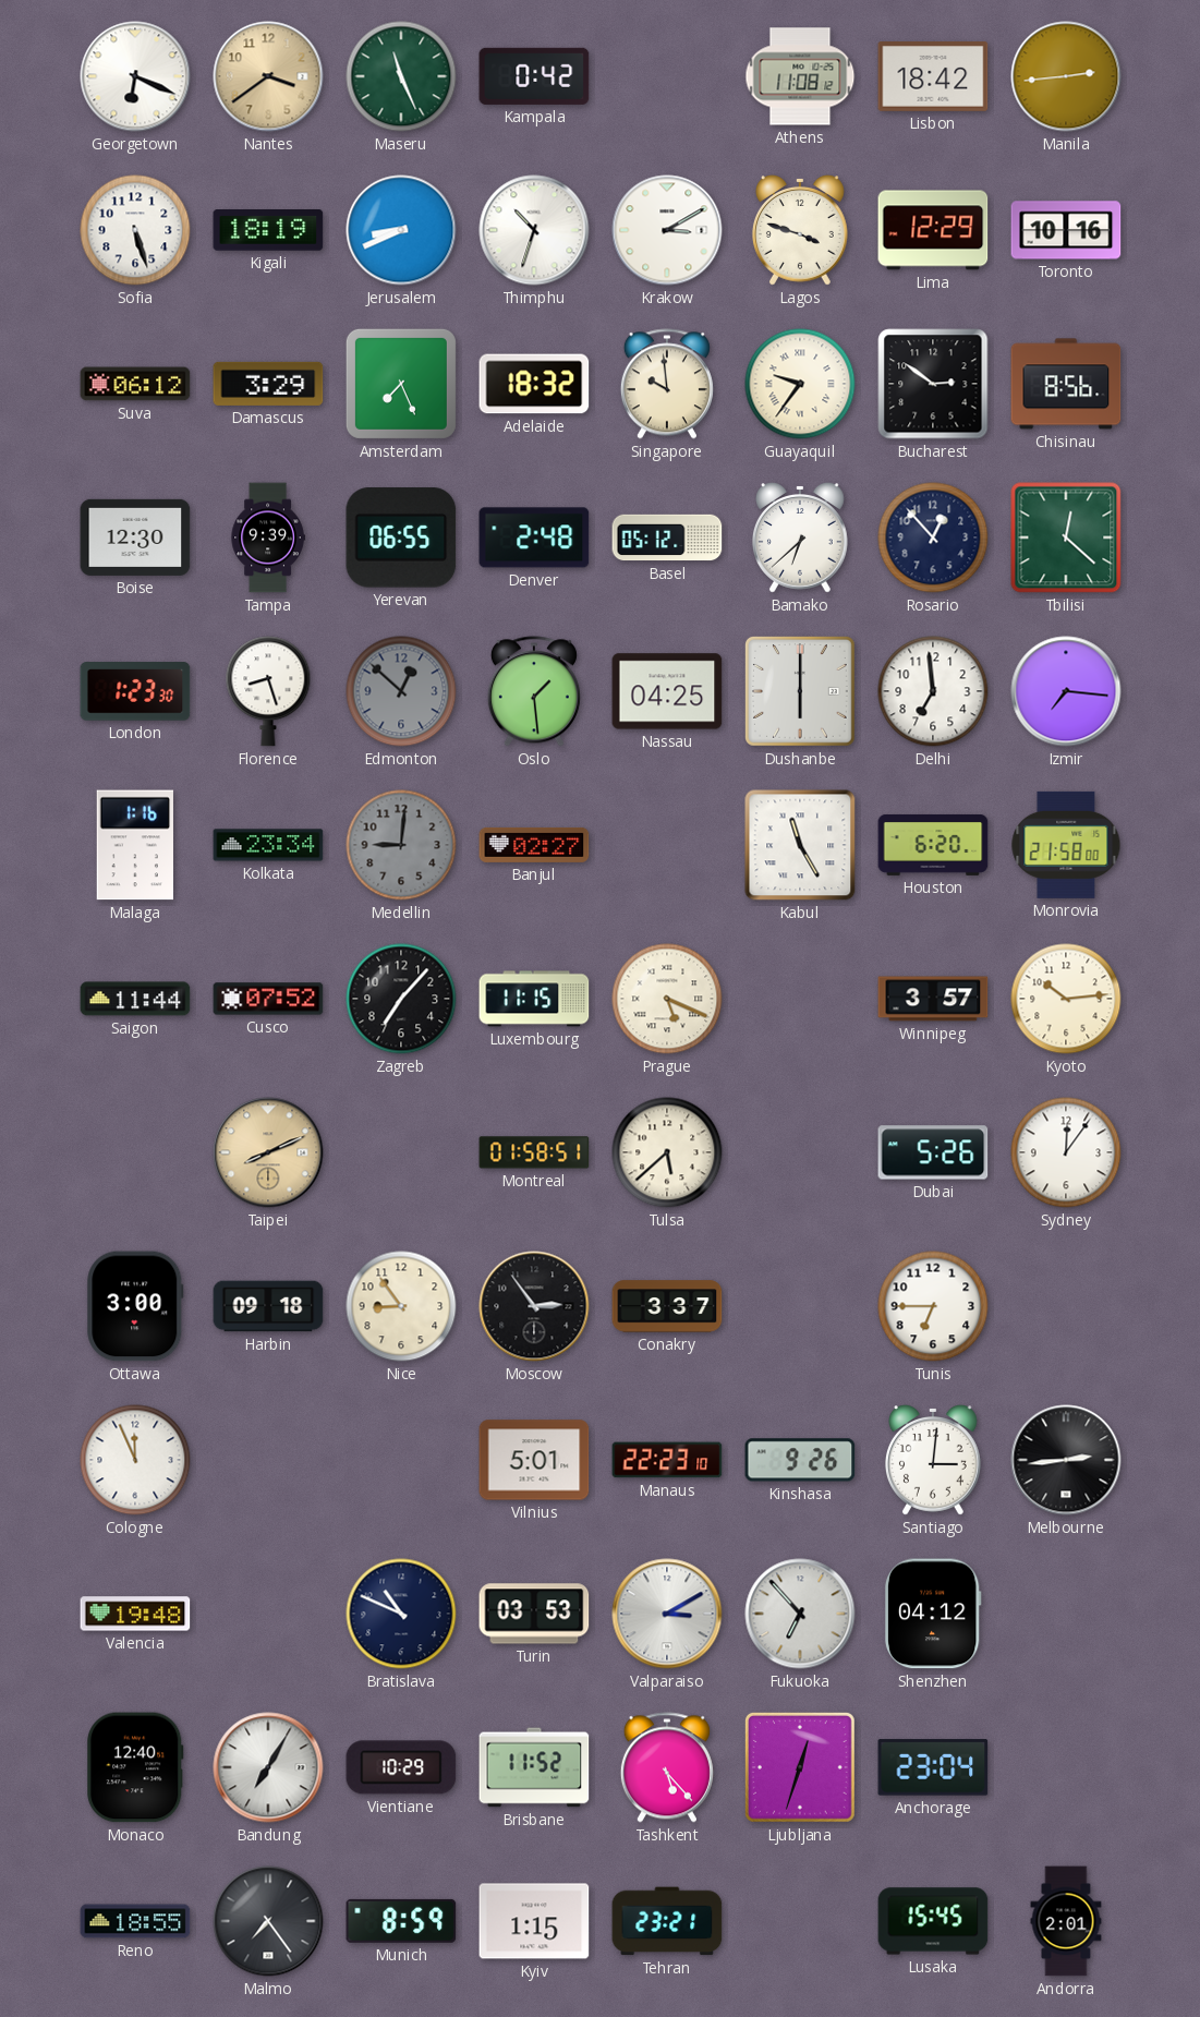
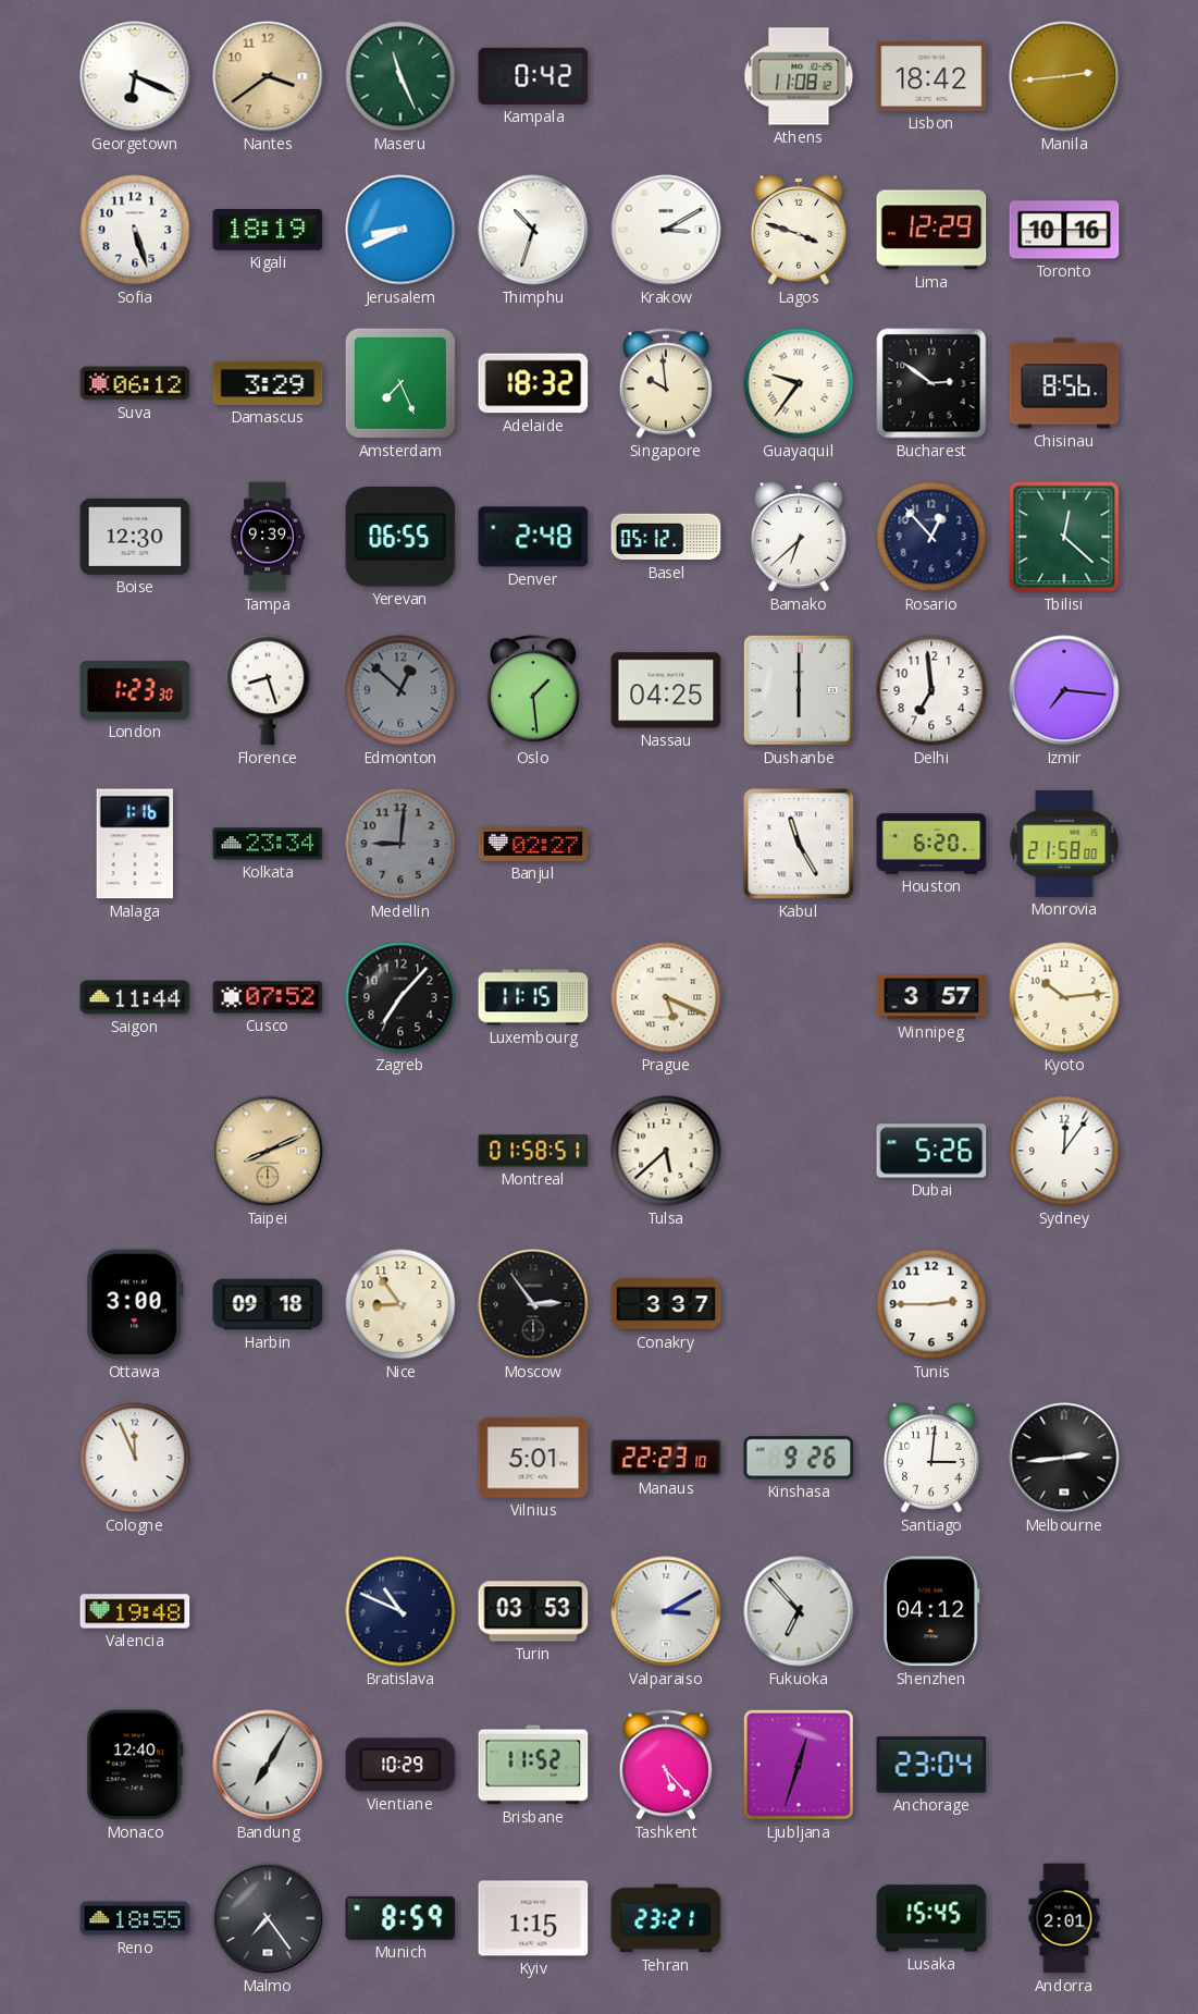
Tunis: 6:45 -> 2:45
